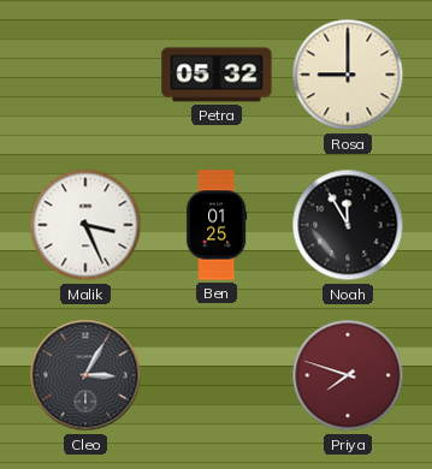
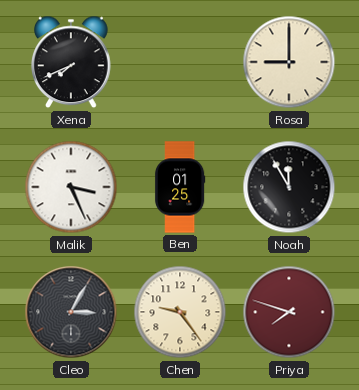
Xena: none -> 7:41
Petra: 05:32 -> none
Chen: none -> 9:24
